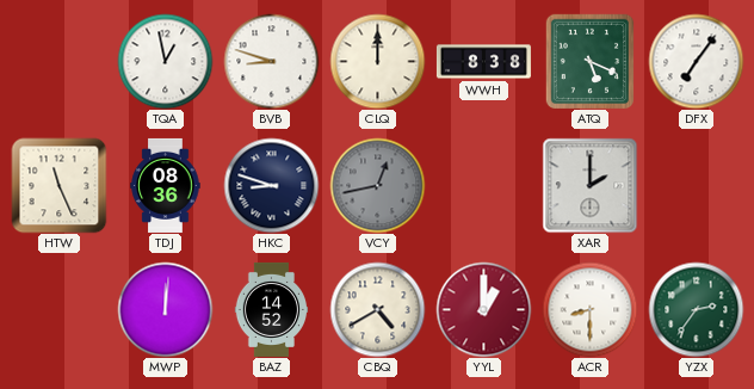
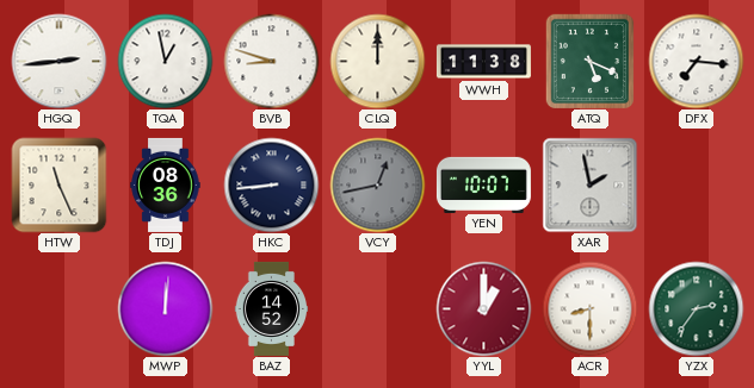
HGQ: none -> 2:44
WWH: 8:38 -> 11:38
DFX: 7:06 -> 7:16
HKC: 8:48 -> 8:44
YEN: none -> 10:07
XAR: 2:00 -> 1:58
CBQ: 4:40 -> none
